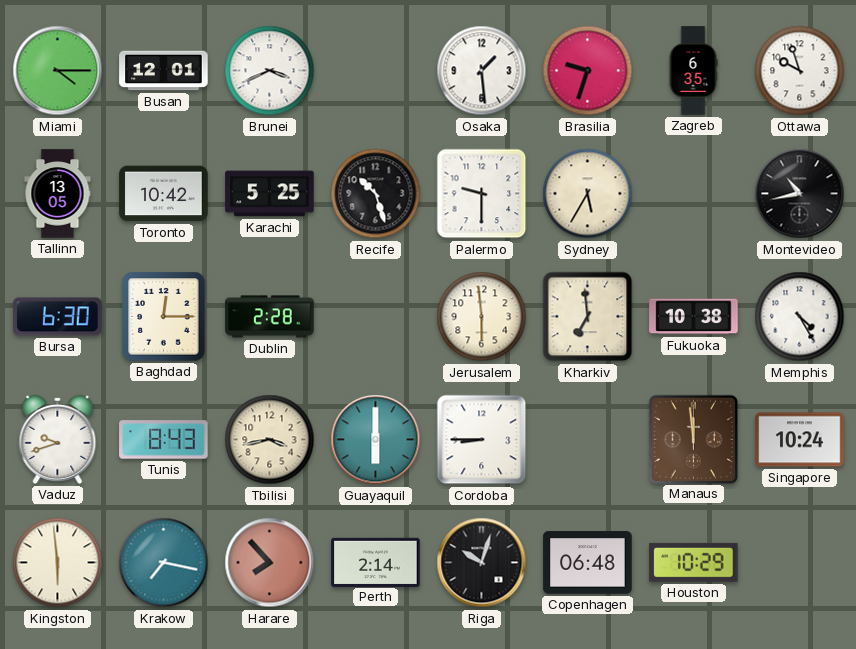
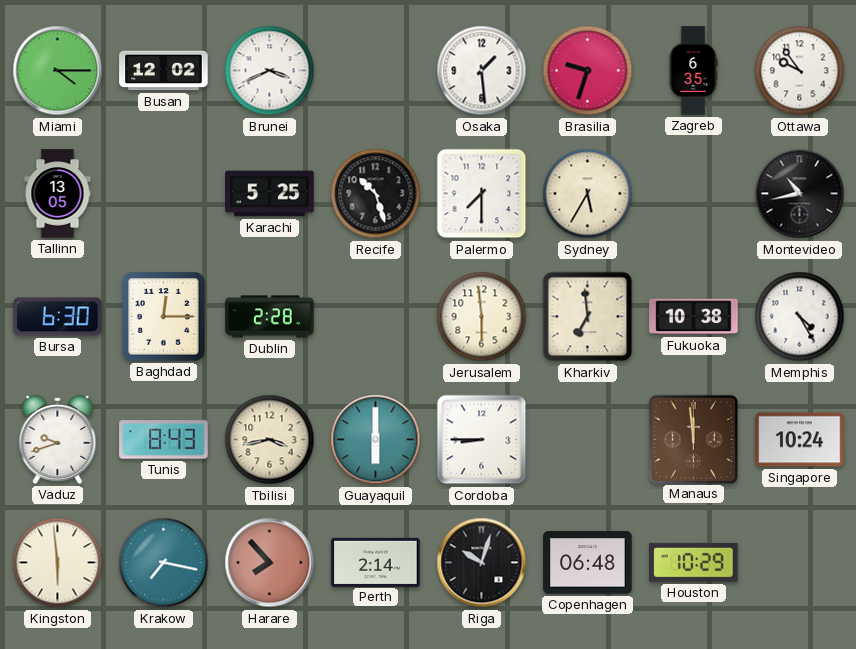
Busan: 12:01 -> 12:02
Ottawa: 9:57 -> 9:54
Toronto: 10:42 -> none
Palermo: 9:30 -> 7:30
